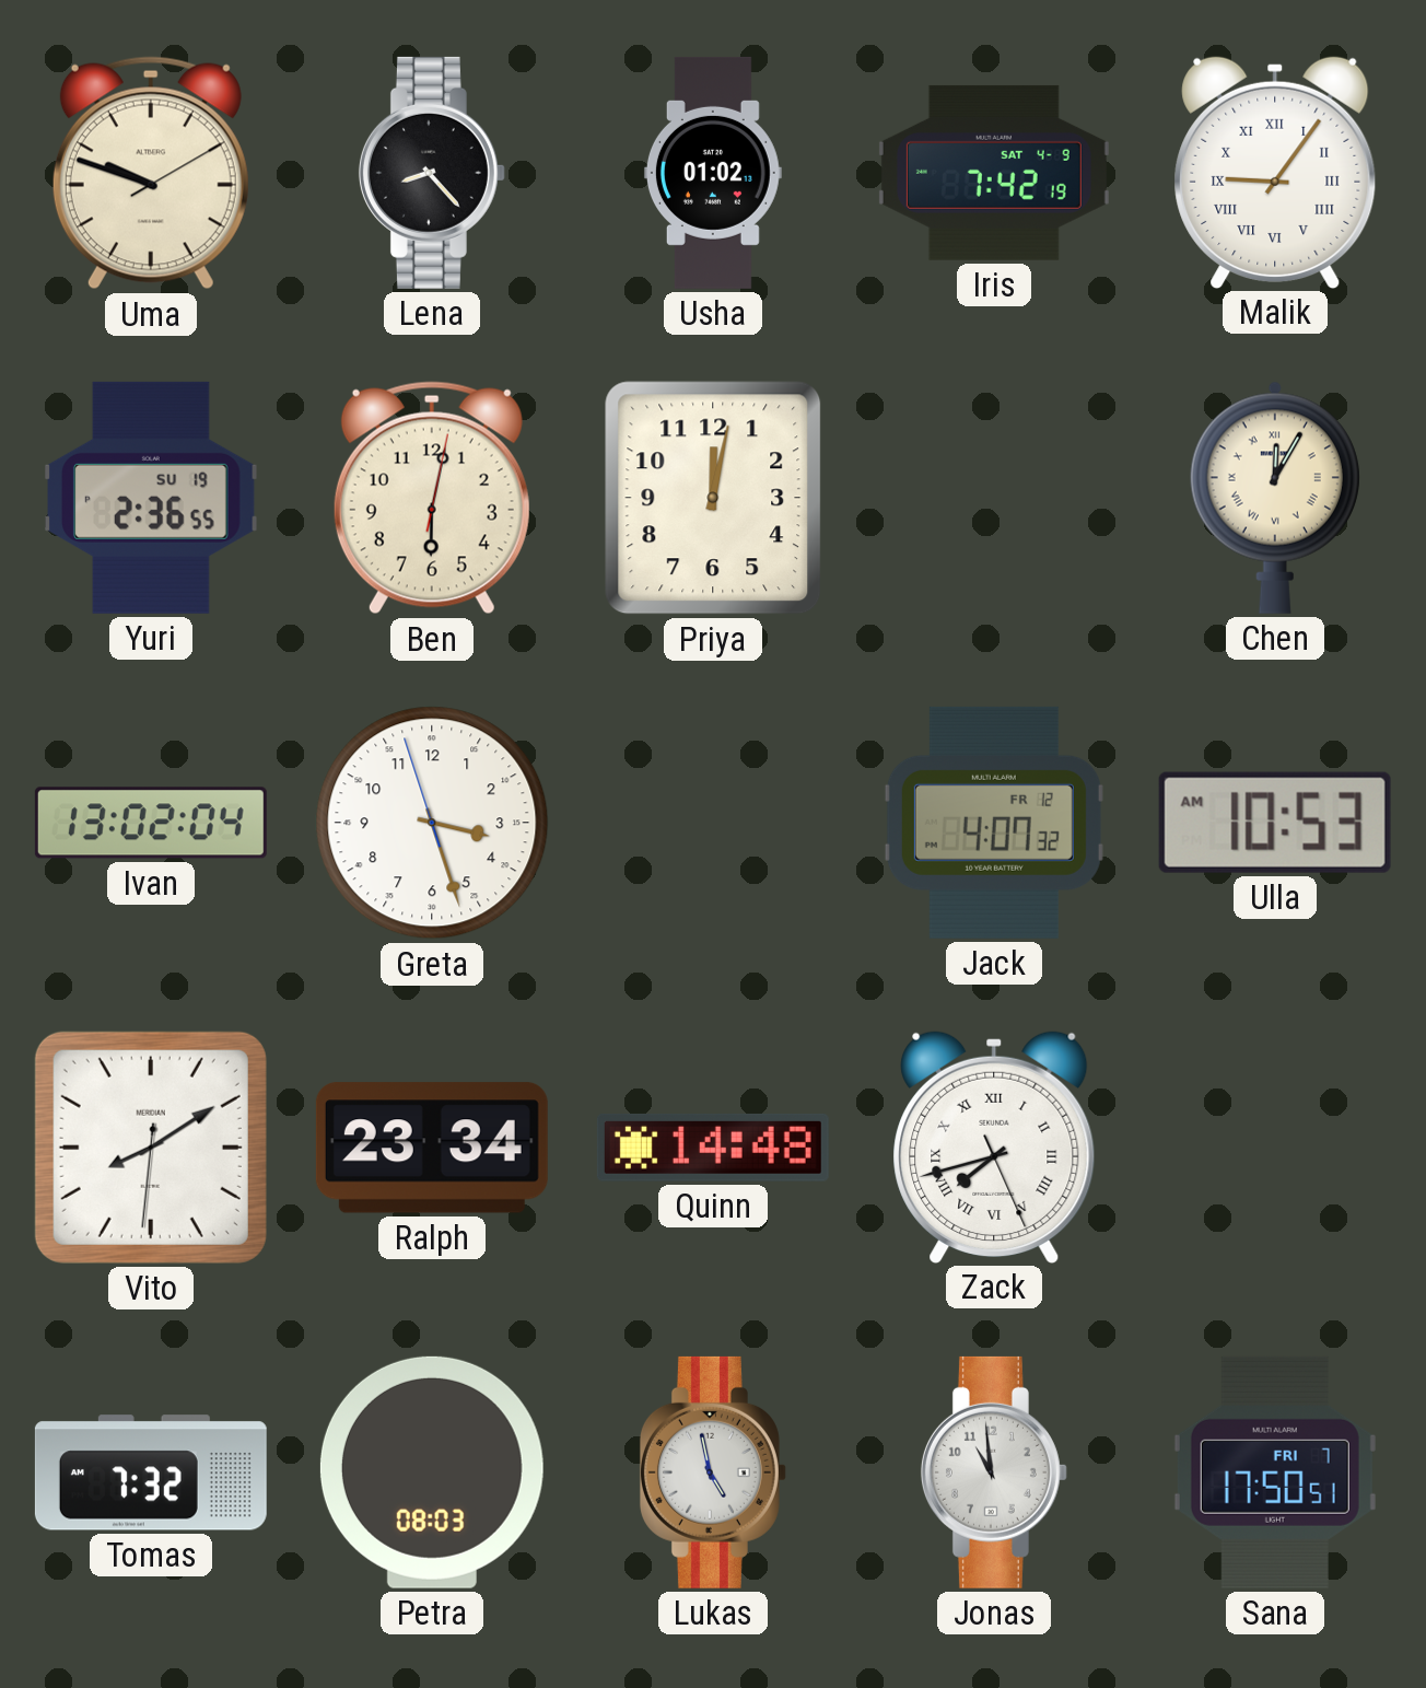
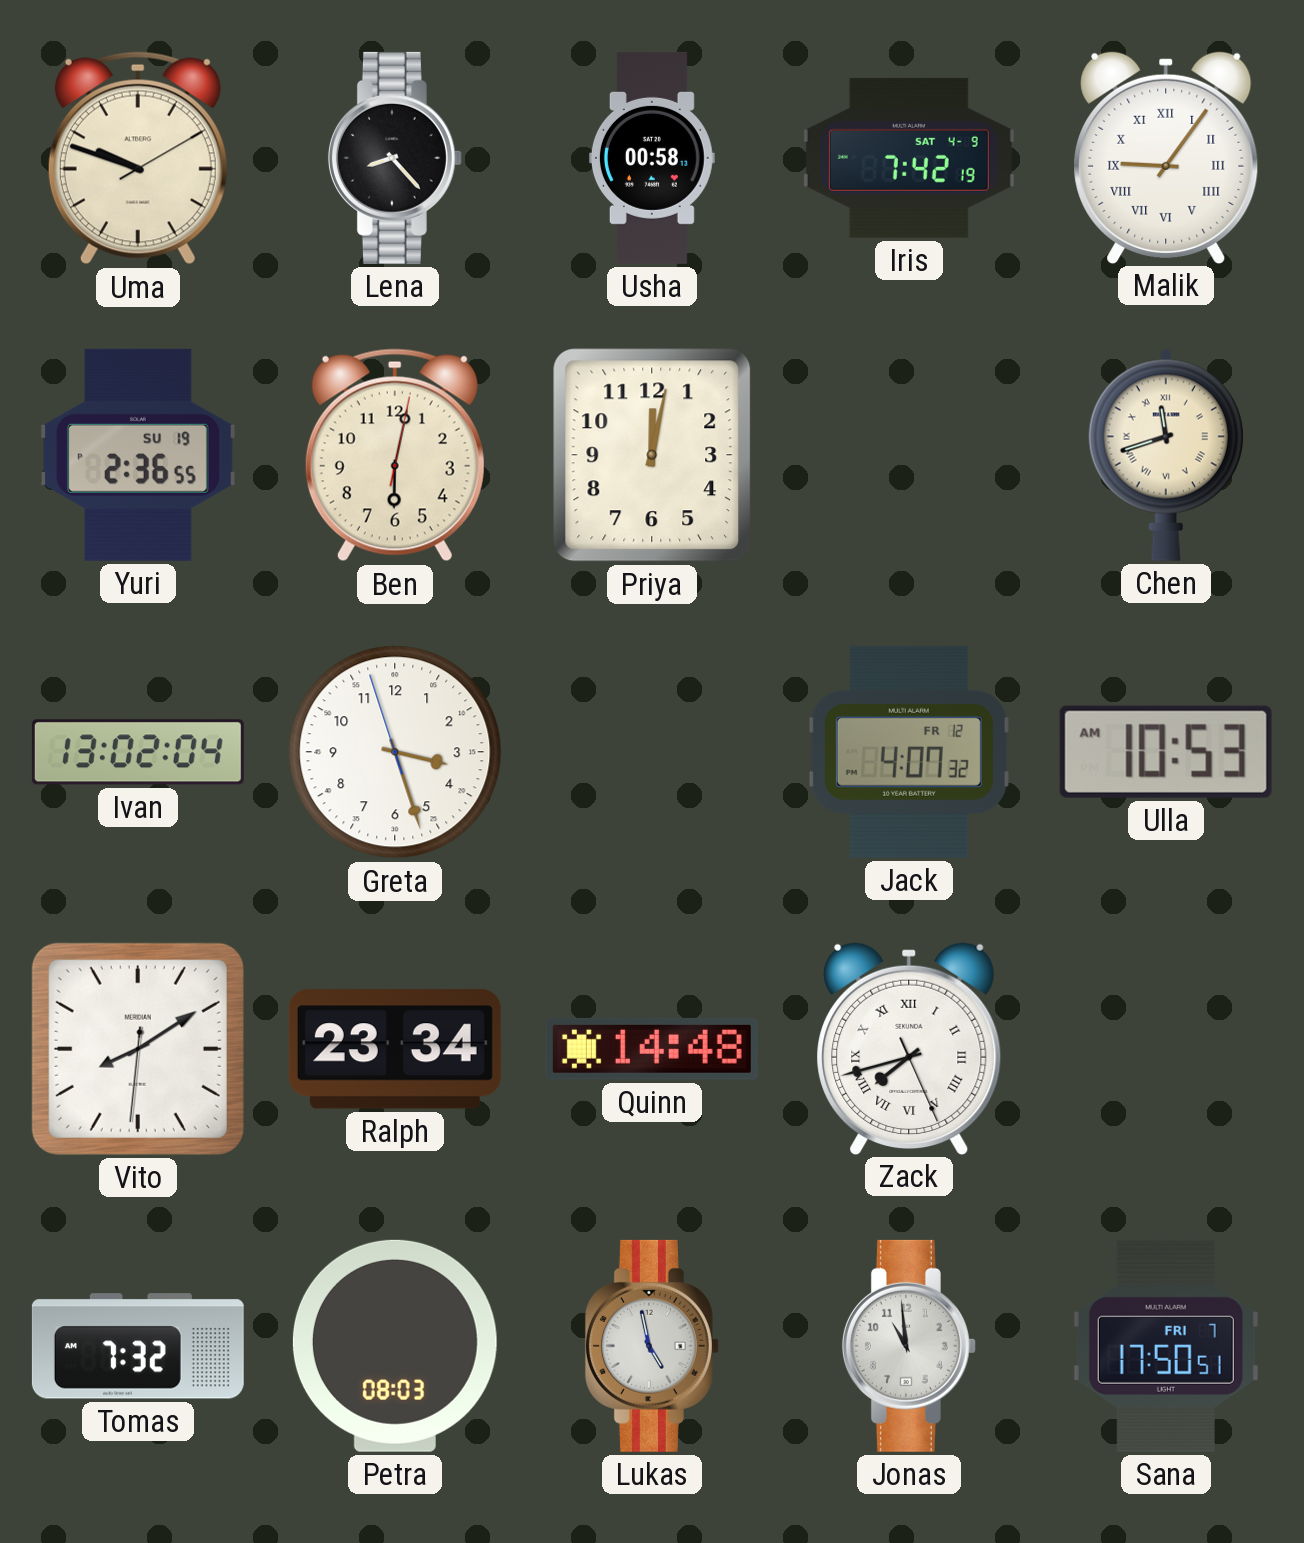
Usha: 01:02 -> 00:58
Chen: 12:05 -> 11:42
